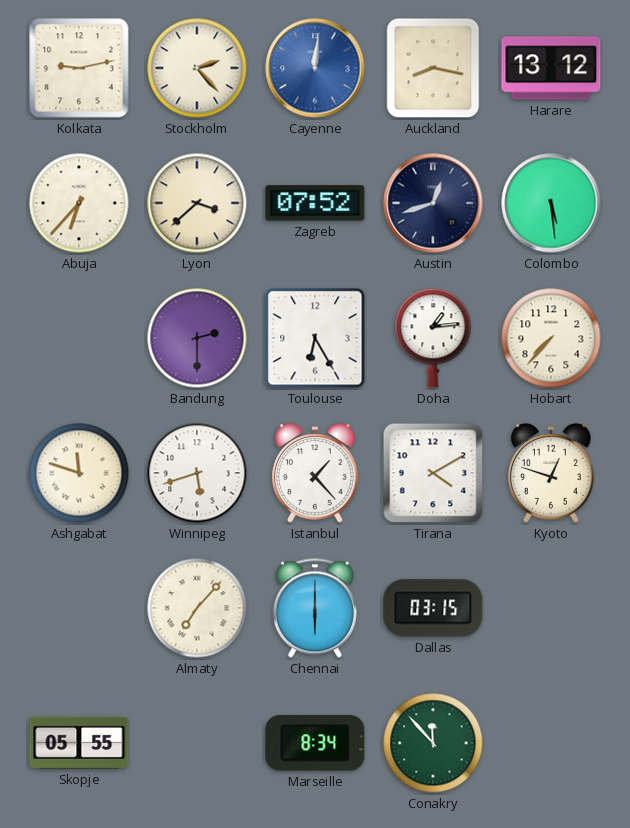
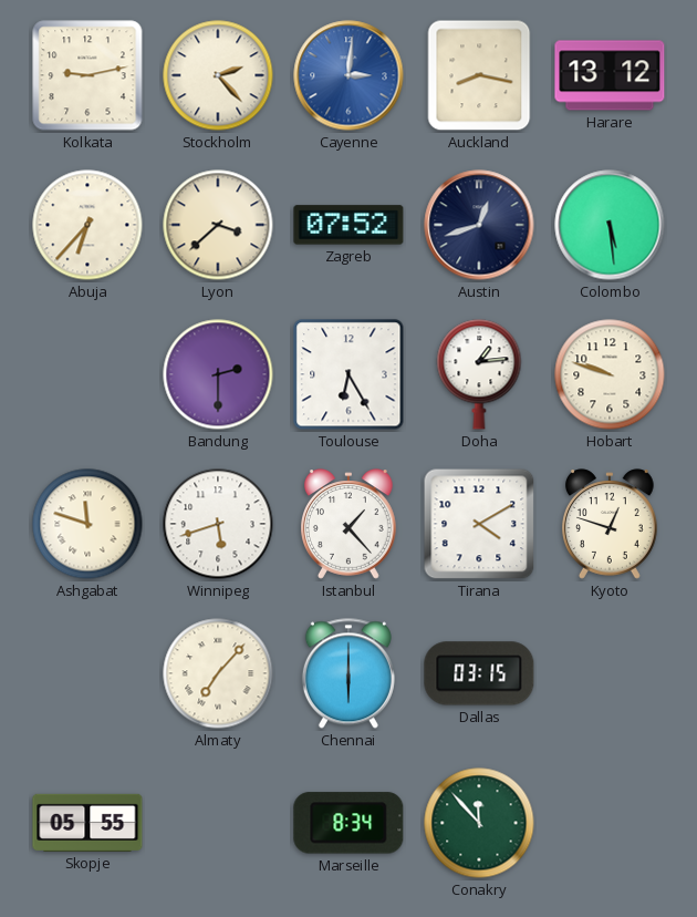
Cayenne: 12:01 -> 3:01
Hobart: 7:37 -> 9:48
